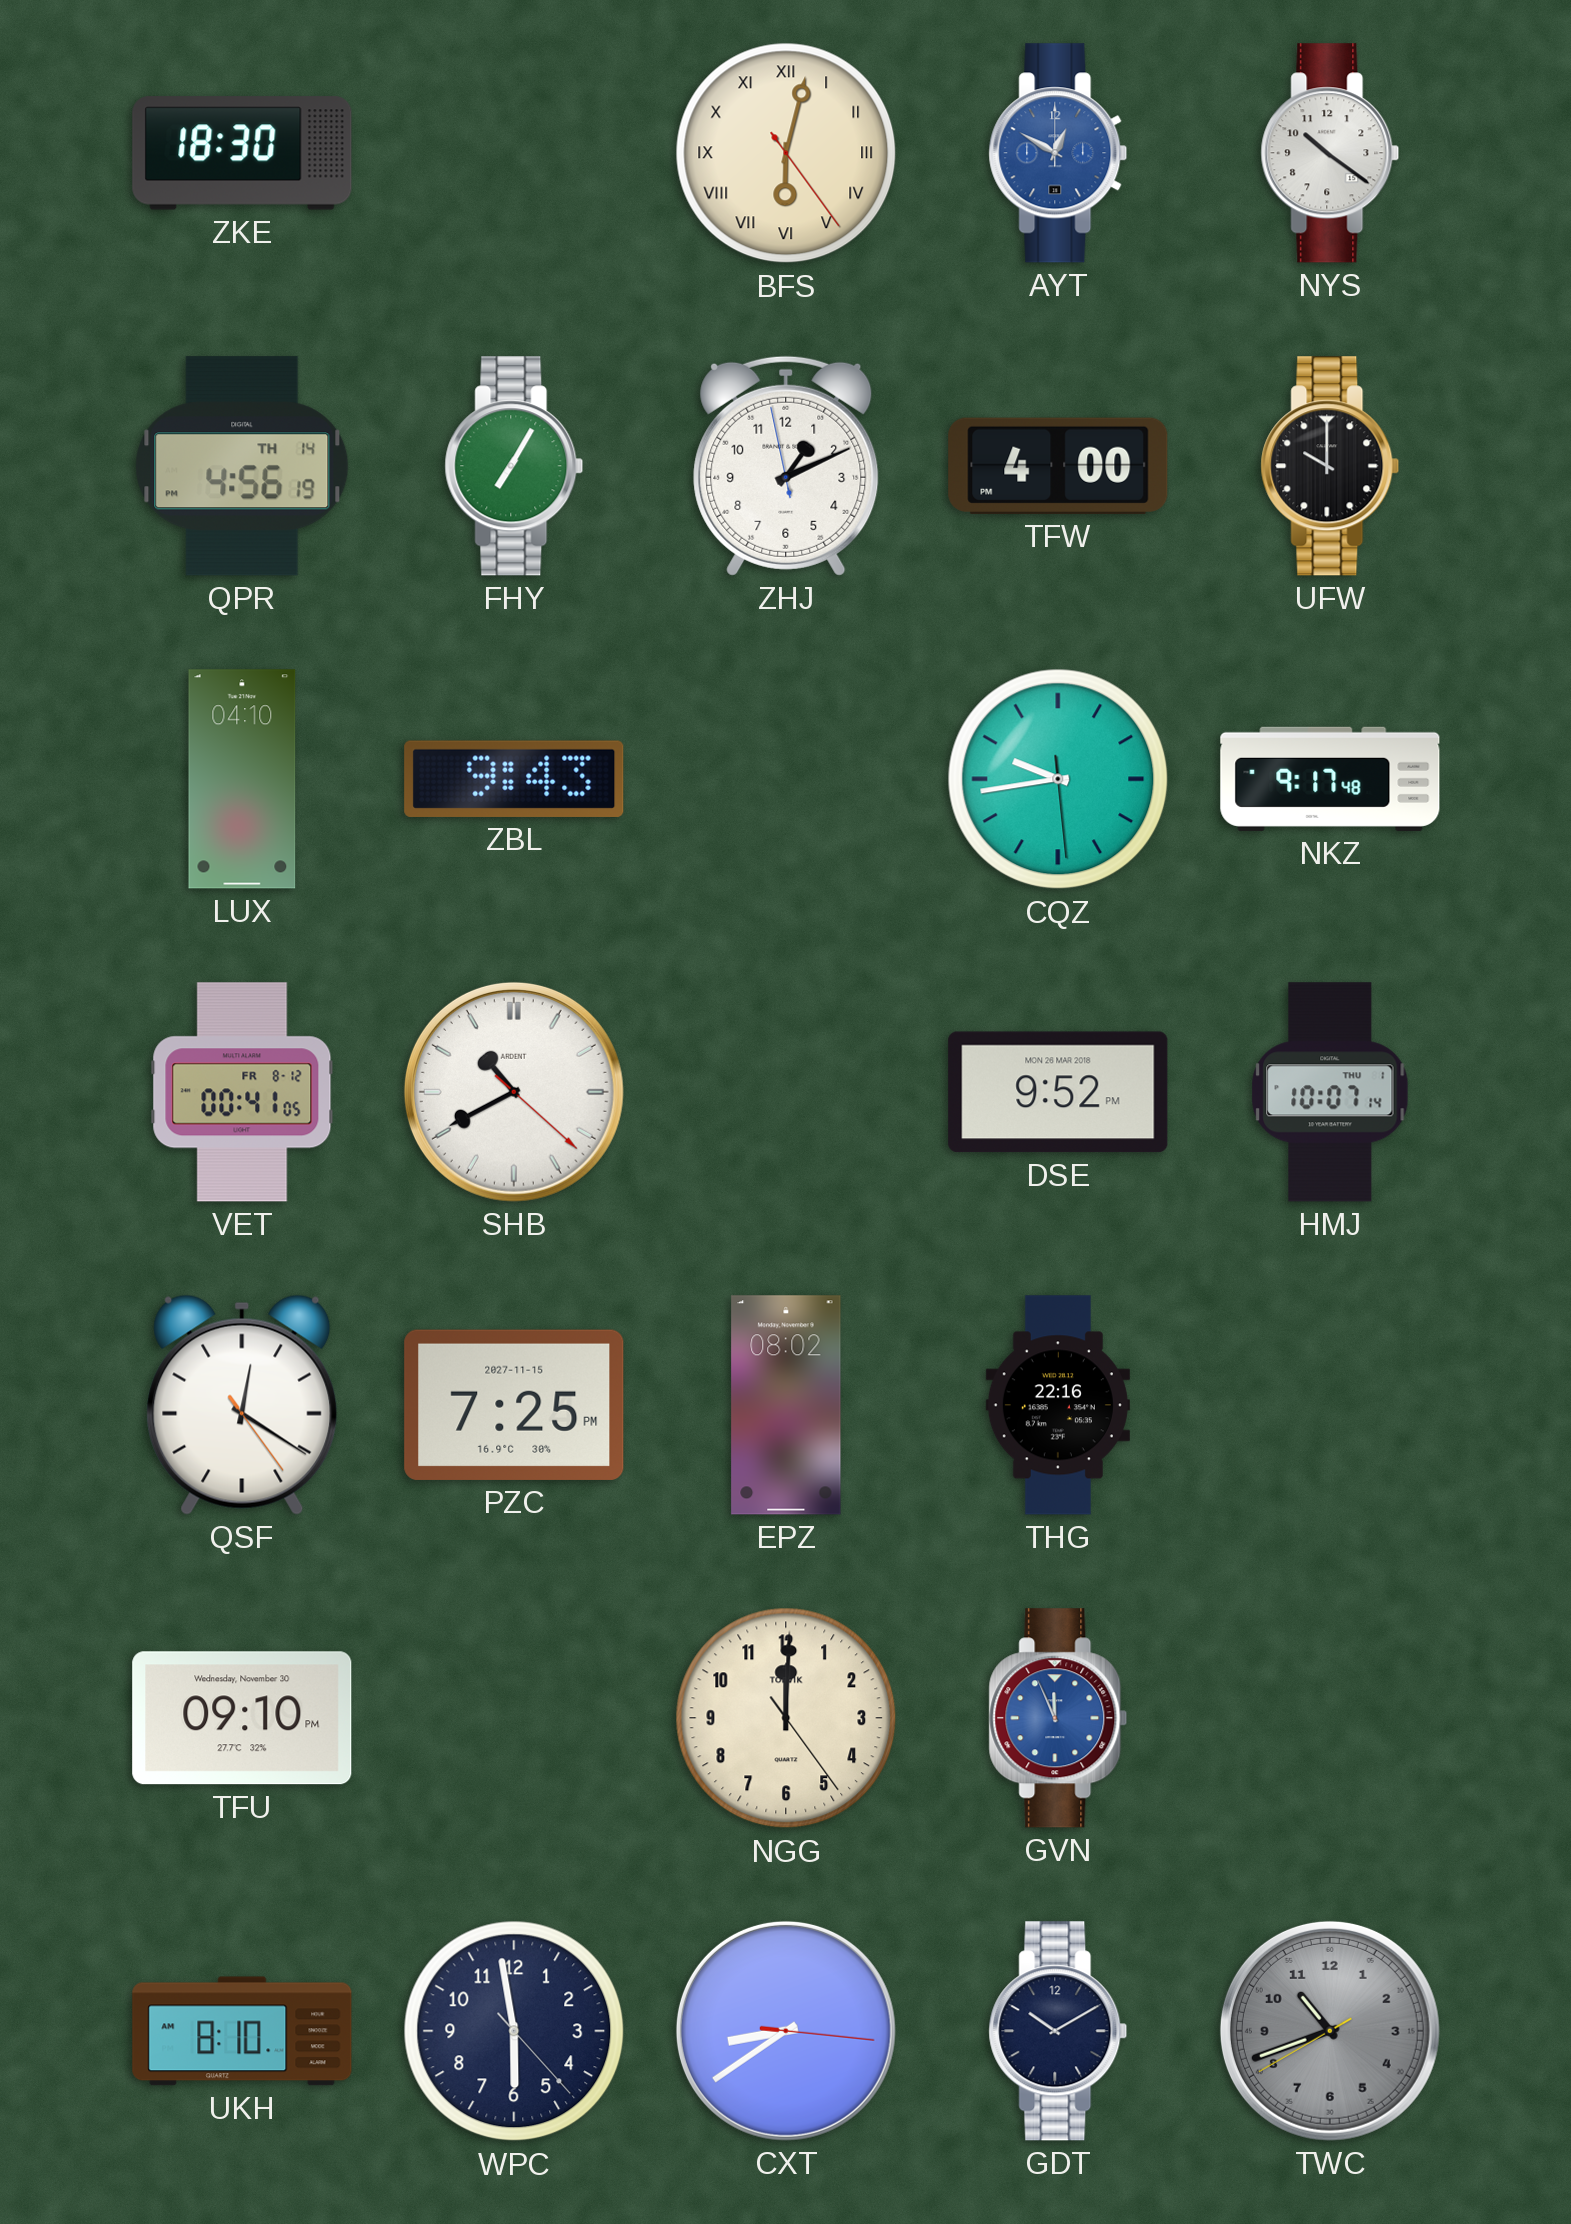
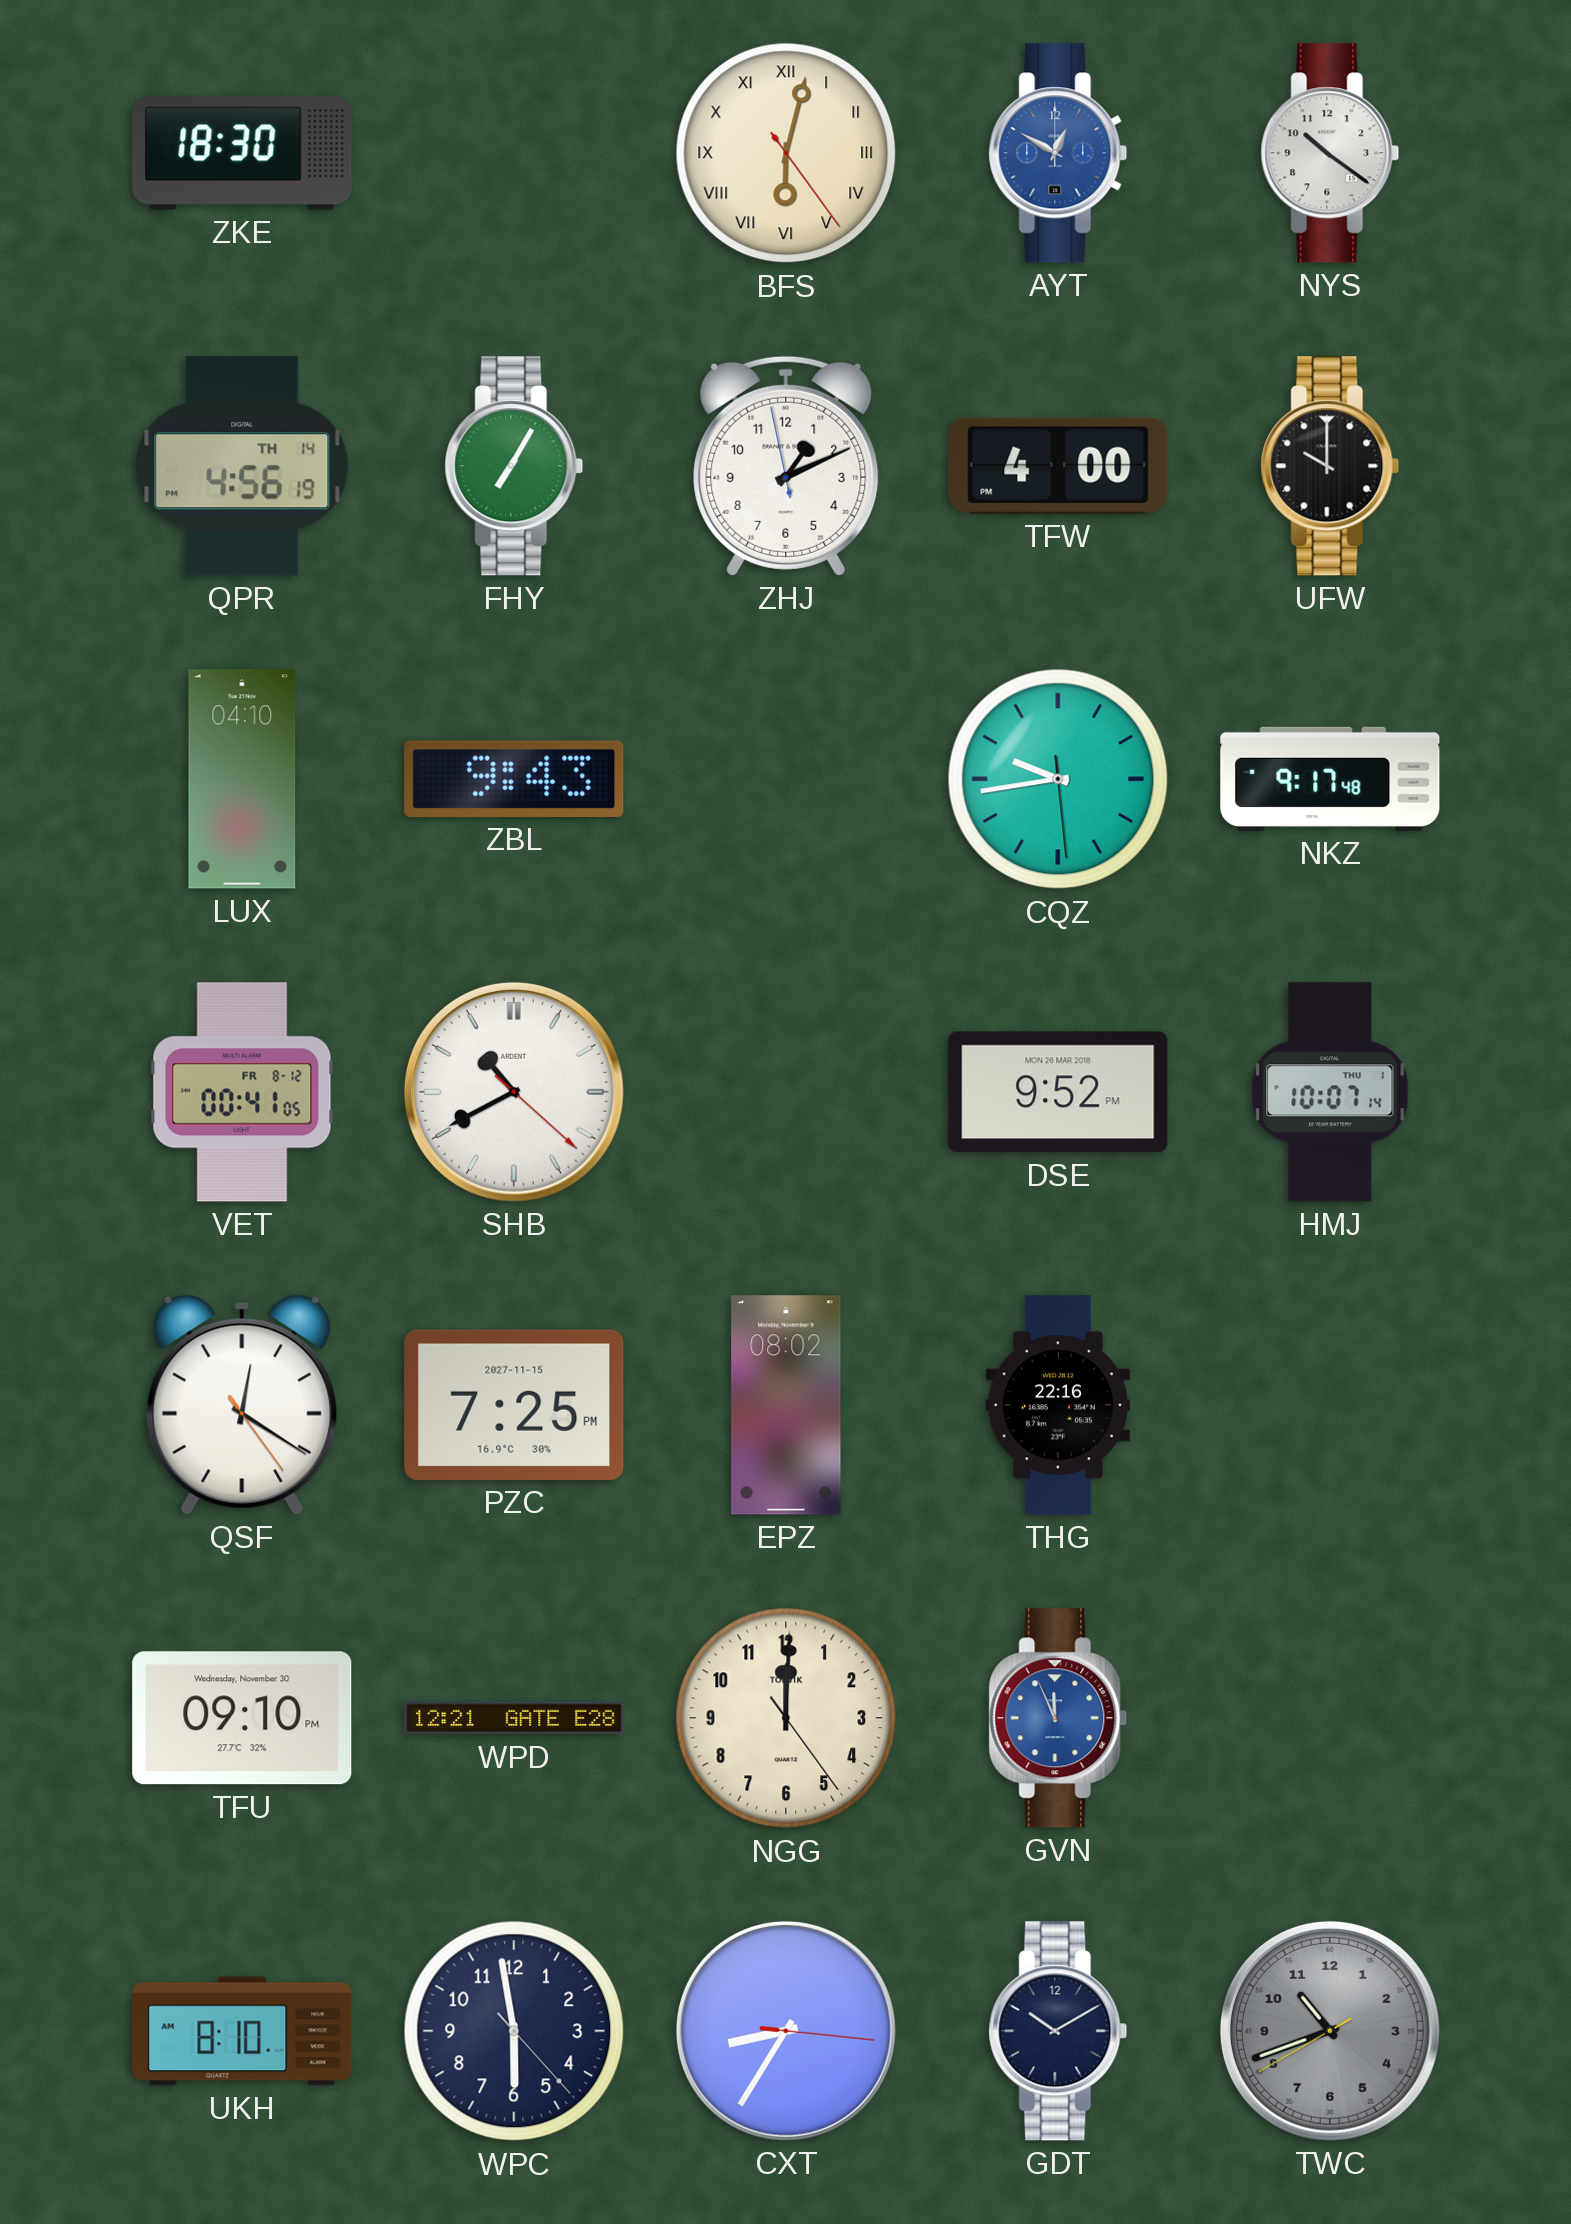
WPD: none -> 12:21
CXT: 8:39 -> 8:35
